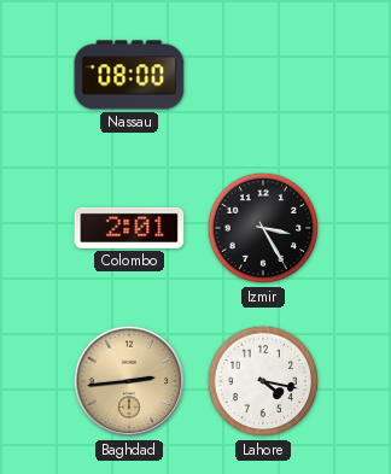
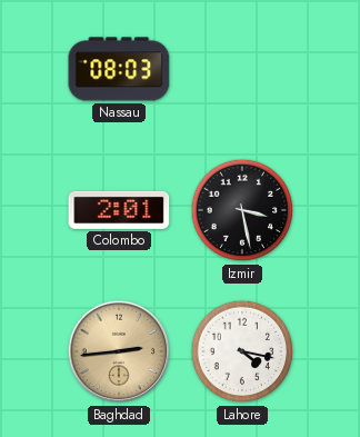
Nassau: 08:00 -> 08:03
Izmir: 3:25 -> 3:28
